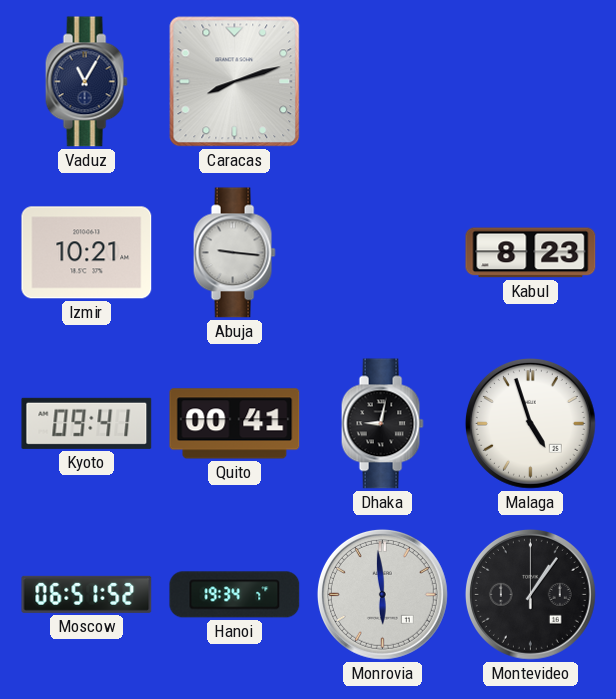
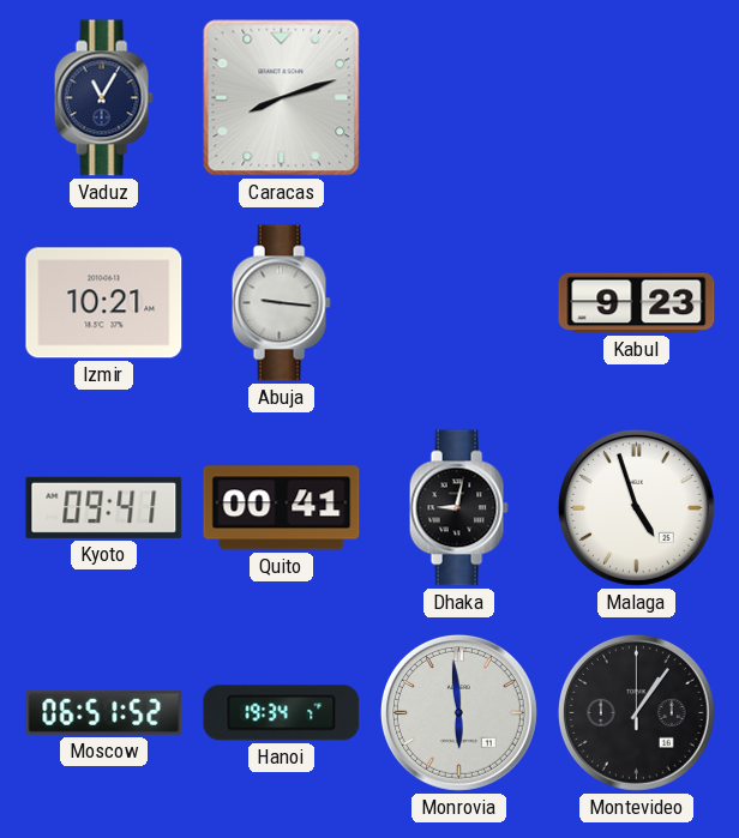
Kabul: 8:23 -> 9:23
